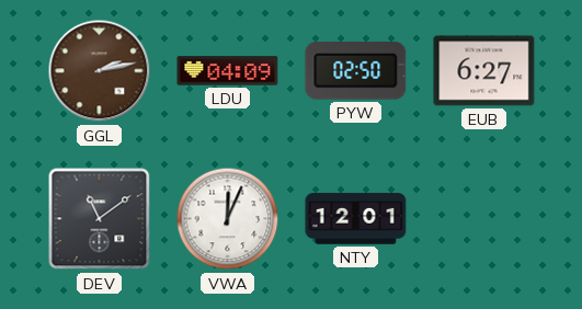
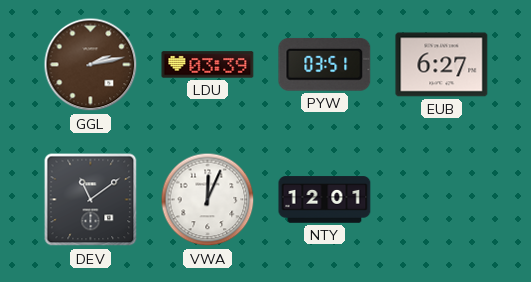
LDU: 04:09 -> 03:39
PYW: 02:50 -> 03:51
